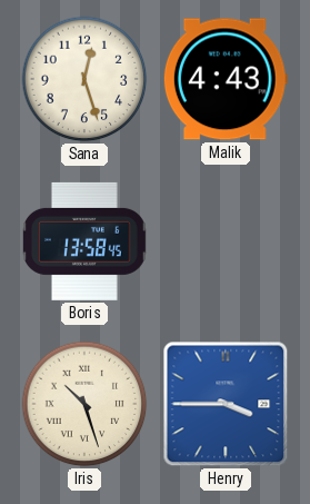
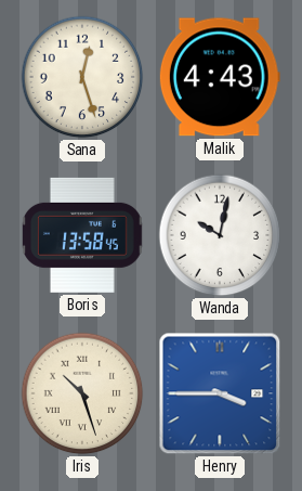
Wanda: none -> 10:02
